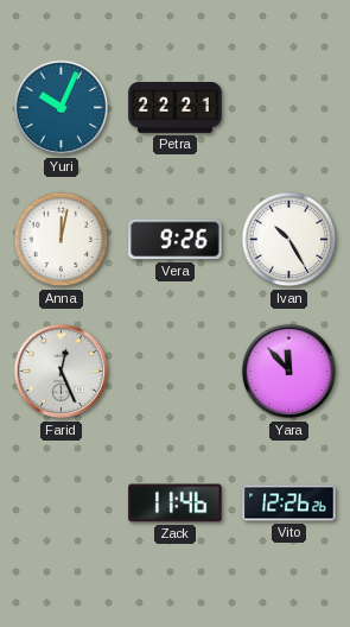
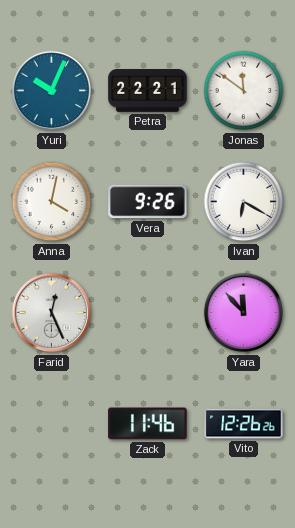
Jonas: none -> 11:51
Anna: 12:02 -> 4:02
Ivan: 10:25 -> 6:20
